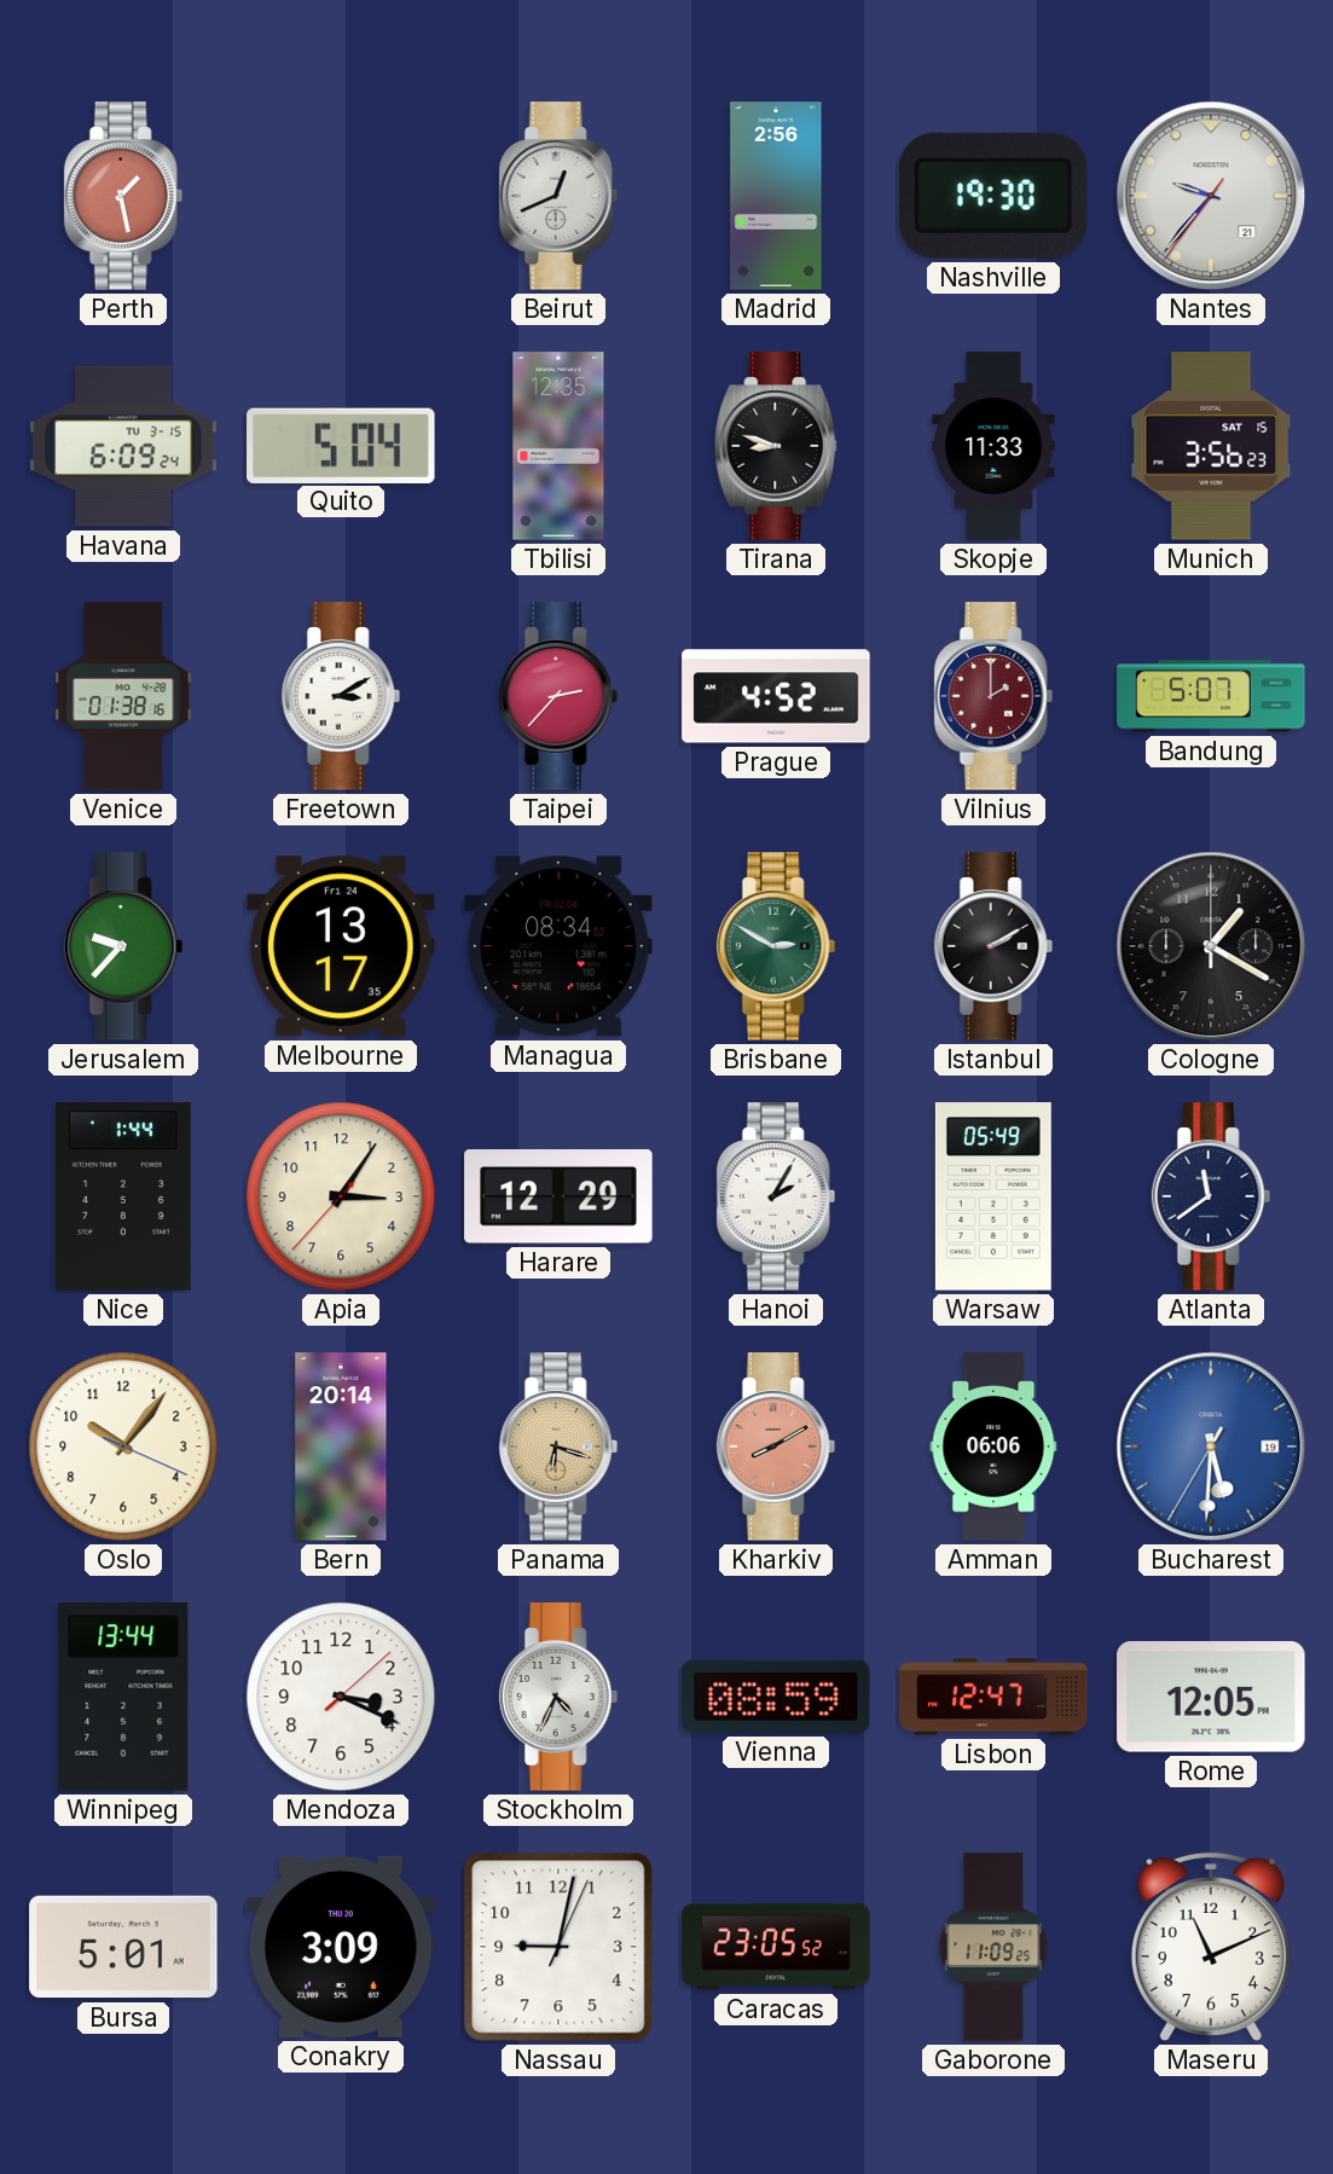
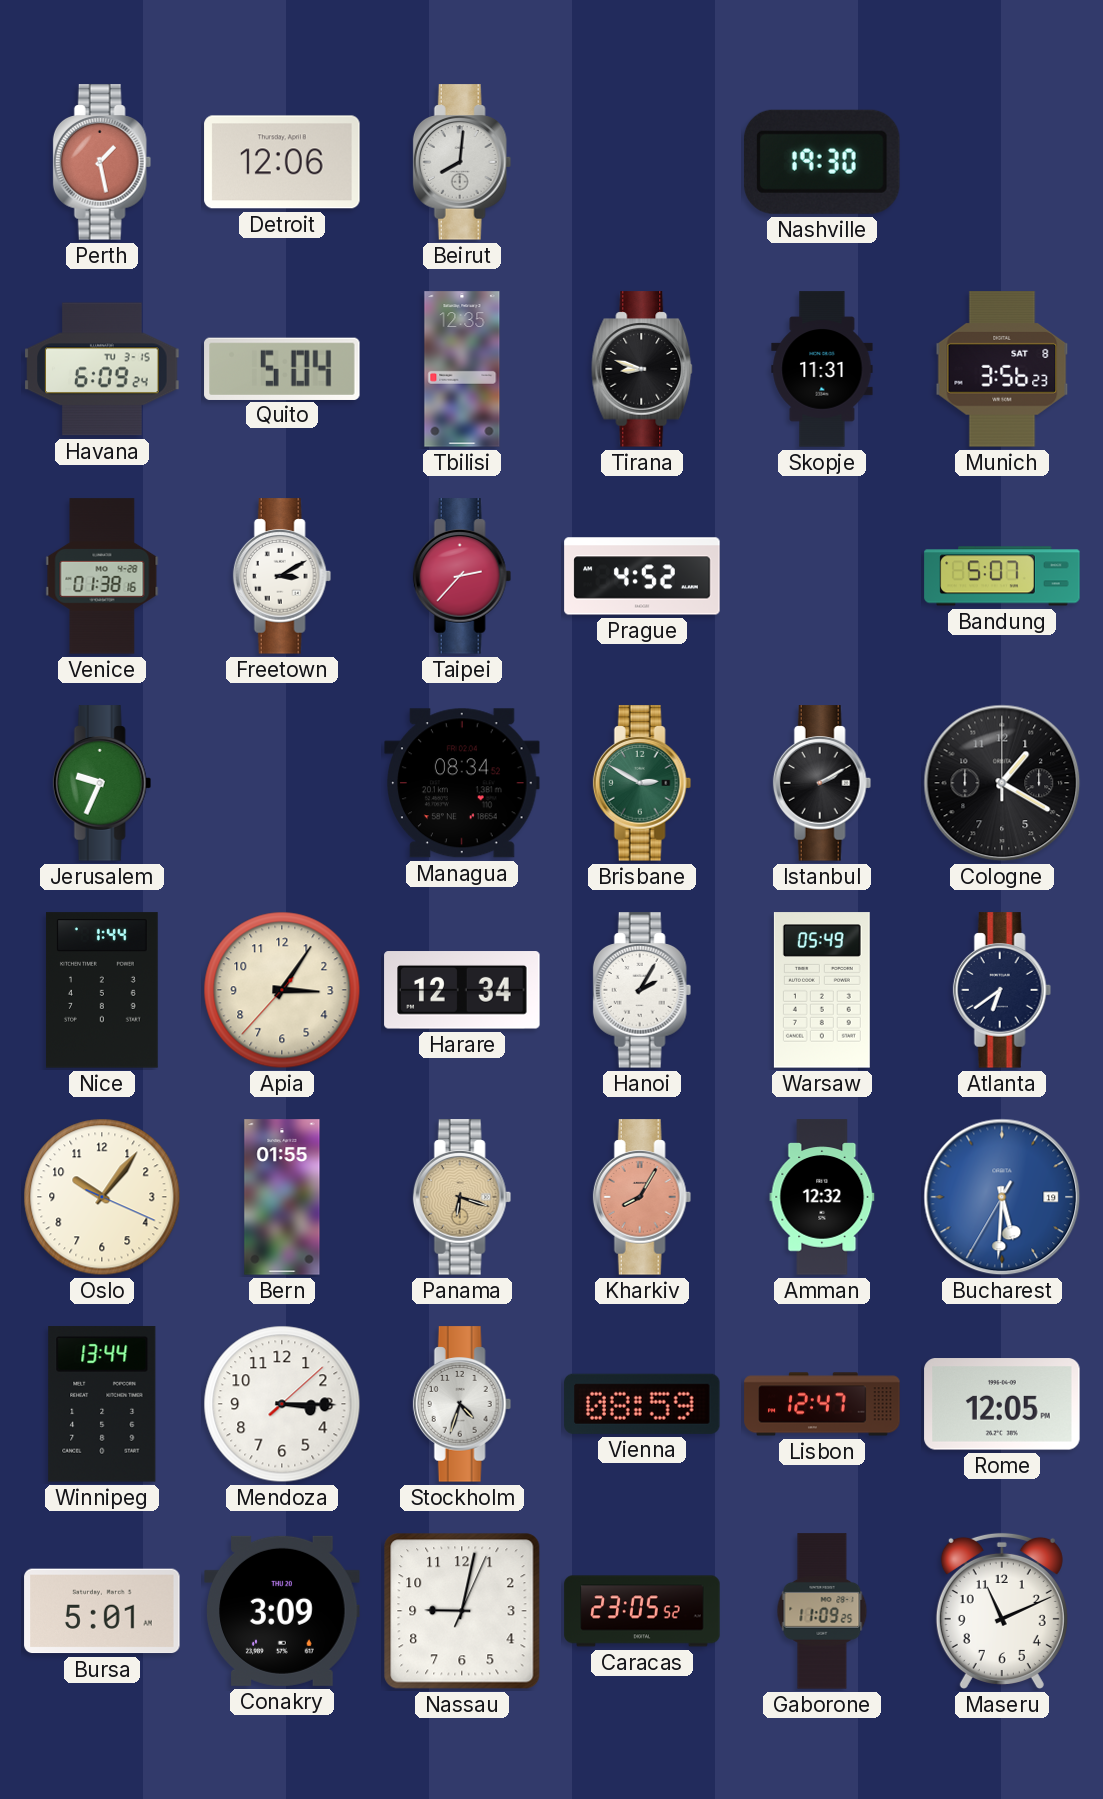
Detroit: none -> 12:06
Beirut: 12:41 -> 8:01
Madrid: 2:56 -> none
Nantes: 9:36 -> none
Skopje: 11:33 -> 11:31
Munich date: SAT 15 -> SAT 8
Vilnius: 2:00 -> none
Jerusalem: 9:37 -> 9:34
Melbourne: 13:17 -> none
Harare: 12:29 -> 12:34
Atlanta: 11:39 -> 6:39
Bern: 20:14 -> 01:55
Kharkiv: 8:10 -> 8:05
Amman: 06:06 -> 12:32
Mendoza: 3:19 -> 3:15
Stockholm: 4:34 -> 4:33
